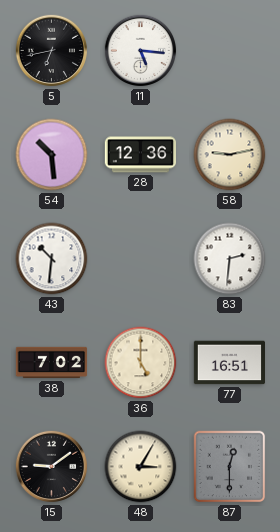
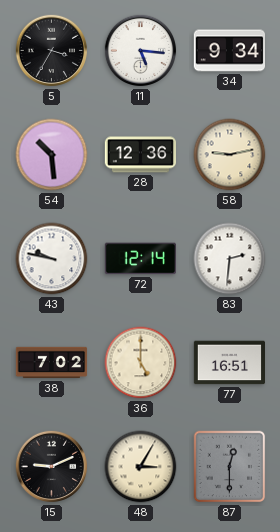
5: 6:43 -> 3:35
34: none -> 9:34
43: 10:31 -> 9:47
72: none -> 12:14
15: 9:09 -> 9:11
